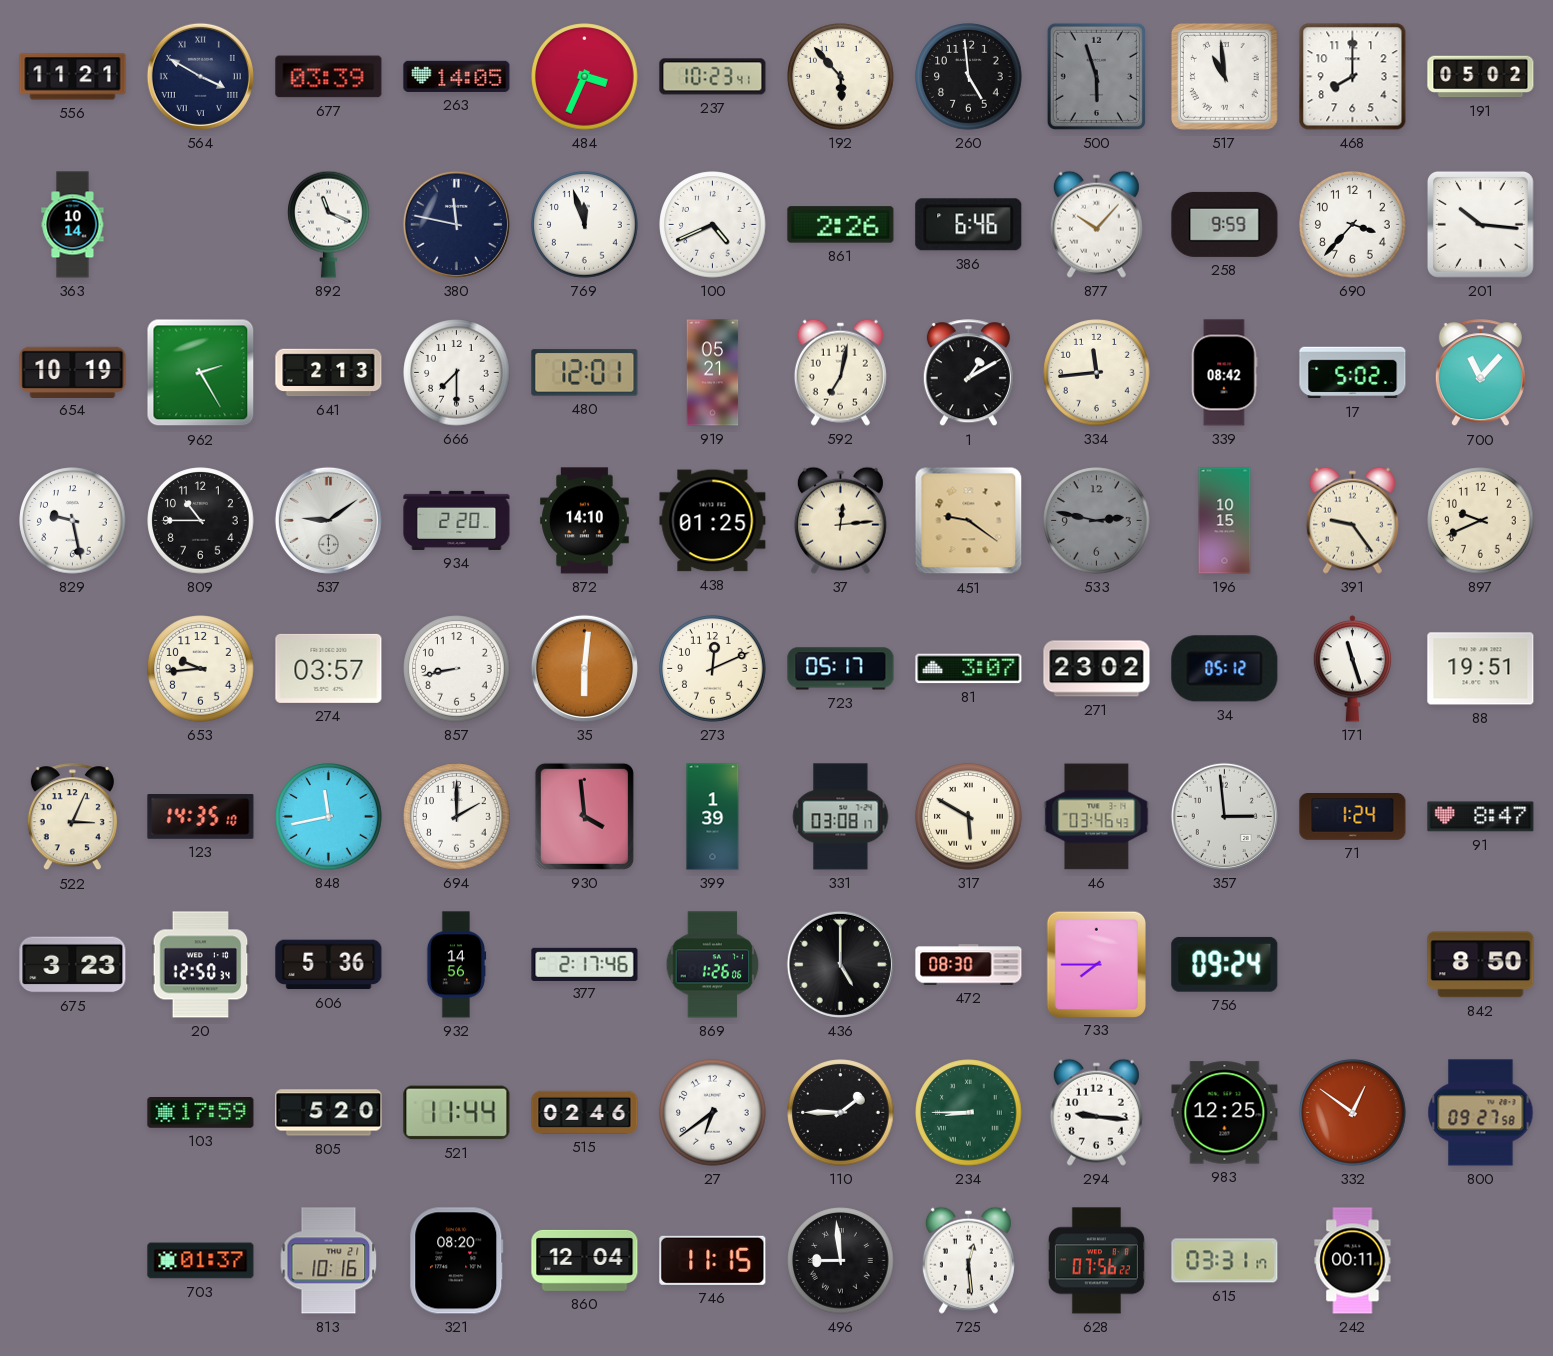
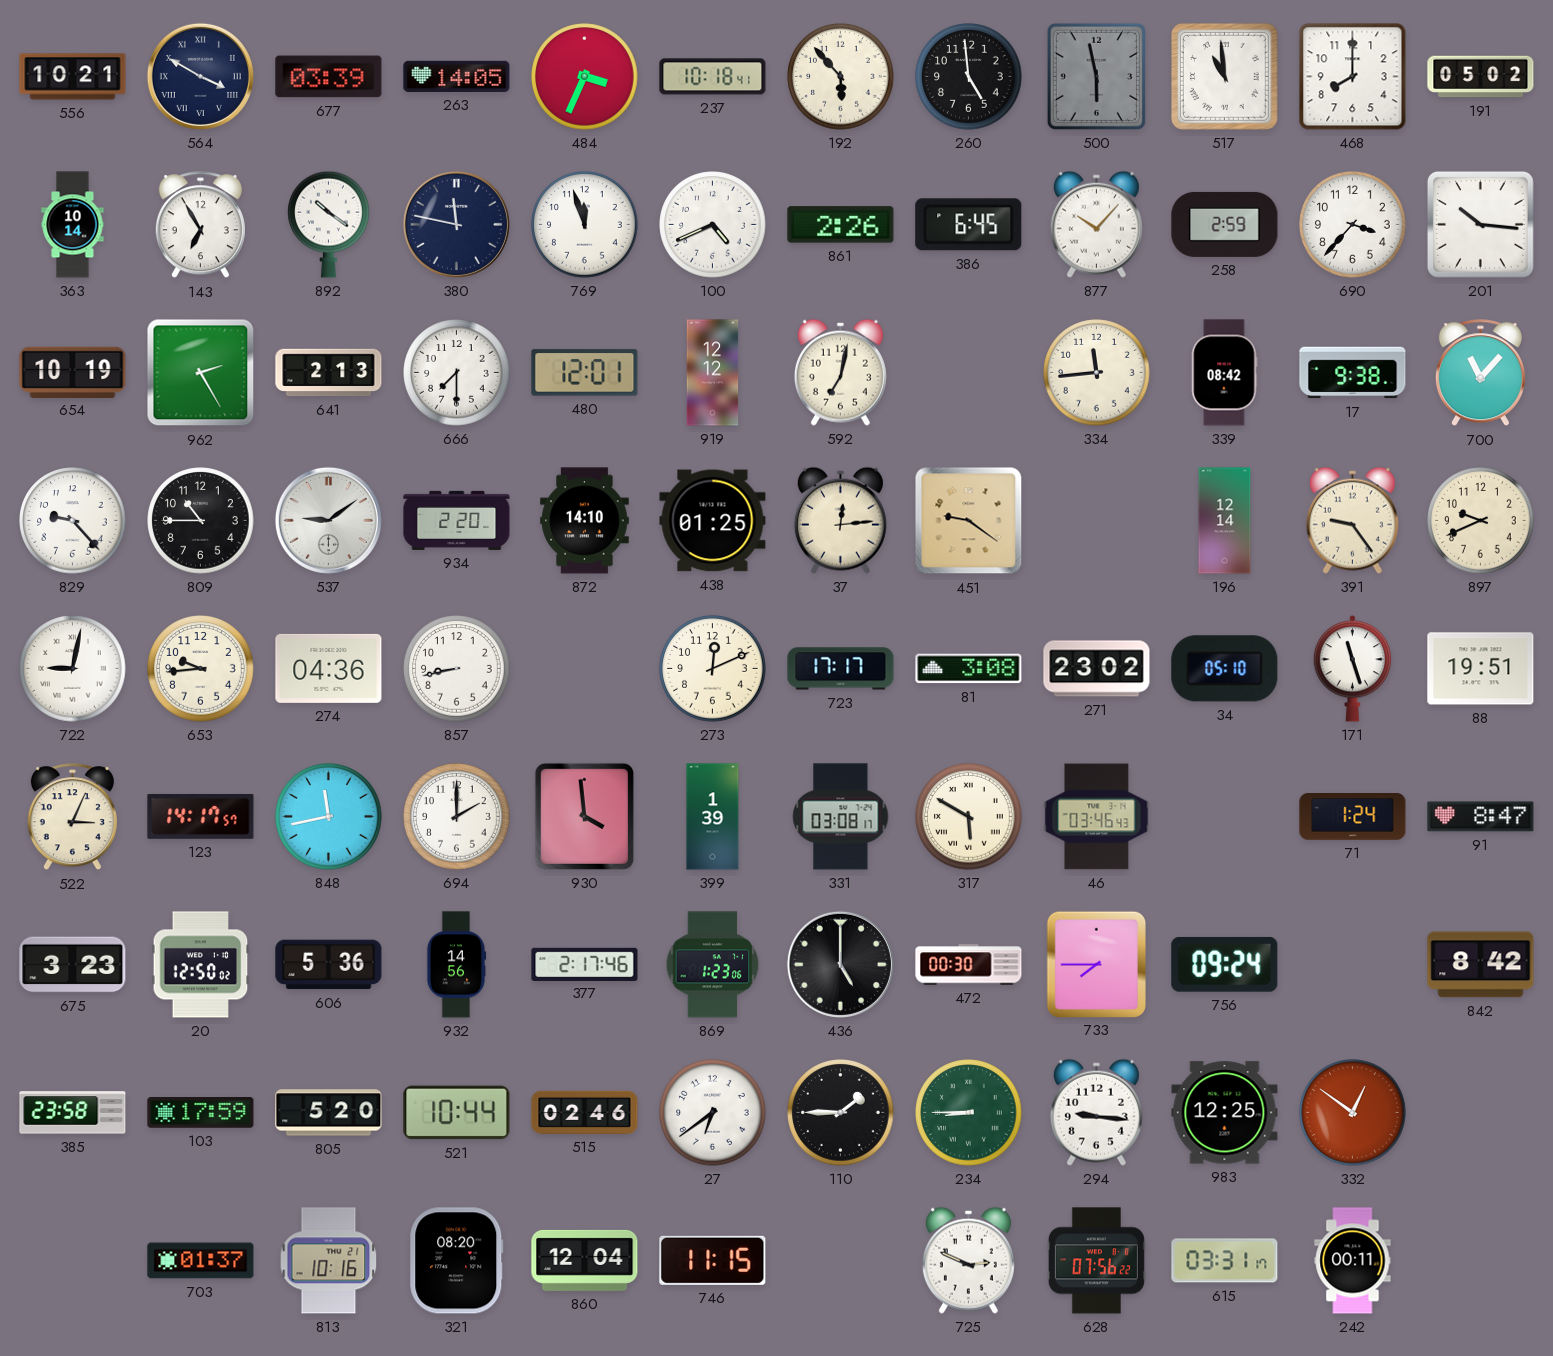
556: 11:21 -> 10:21
237: 10:23 -> 10:18
500: 5:57 -> 5:58
143: none -> 6:55
892: 11:19 -> 10:21
386: 6:46 -> 6:45
258: 9:59 -> 2:59
919: 05:21 -> 12:12
1: 1:10 -> none
17: 5:02 -> 9:38
829: 9:28 -> 9:23
533: 2:47 -> none
196: 10:15 -> 12:14
722: none -> 9:02
274: 03:57 -> 04:36
35: 6:01 -> none
723: 05:17 -> 17:17
81: 3:07 -> 3:08
34: 05:12 -> 05:10
123: 14:35 -> 14:17
357: 2:59 -> none
20: 12:50:34 -> 12:50:02
869: 1:26 -> 1:23
472: 08:30 -> 00:30
842: 8:50 -> 8:42
385: none -> 23:58
521: 11:44 -> 10:44
800: 09:27 -> none
496: 8:59 -> none
725: 12:29 -> 2:49
